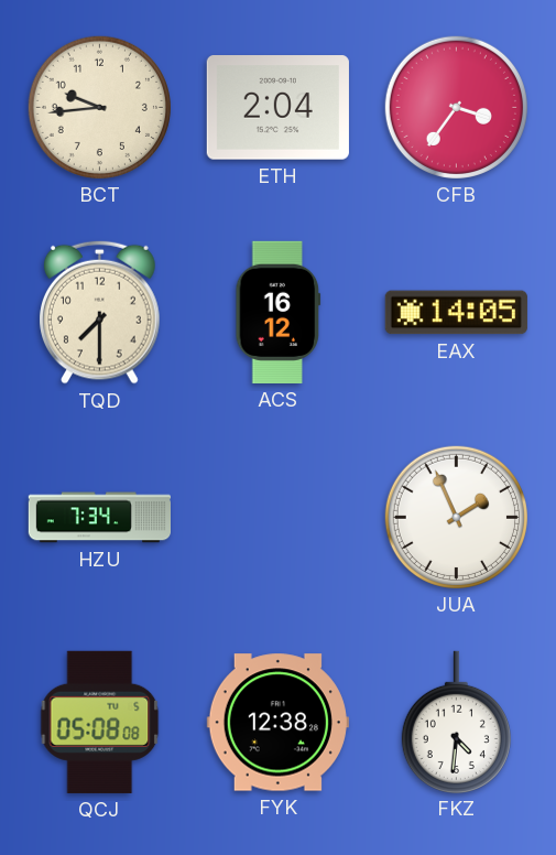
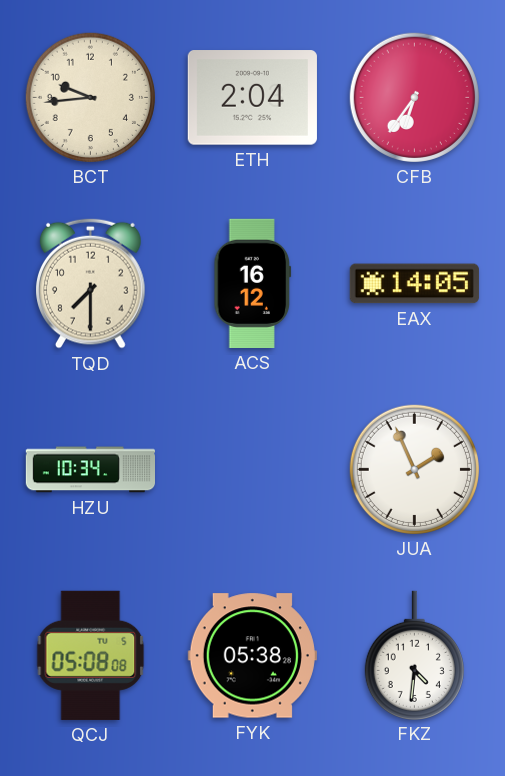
CFB: 3:36 -> 6:36
HZU: 7:34 -> 10:34
FYK: 12:38 -> 05:38
